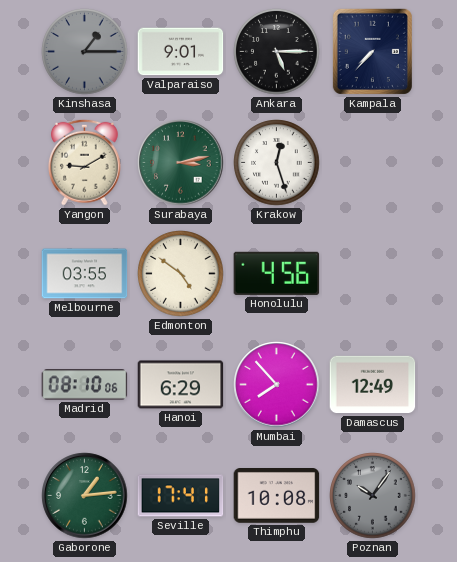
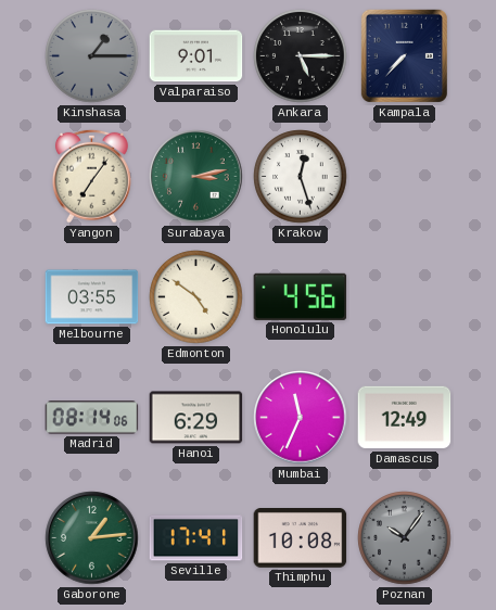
Yangon: 9:10 -> 7:06
Madrid: 08:10 -> 08:14
Mumbai: 7:53 -> 11:34
